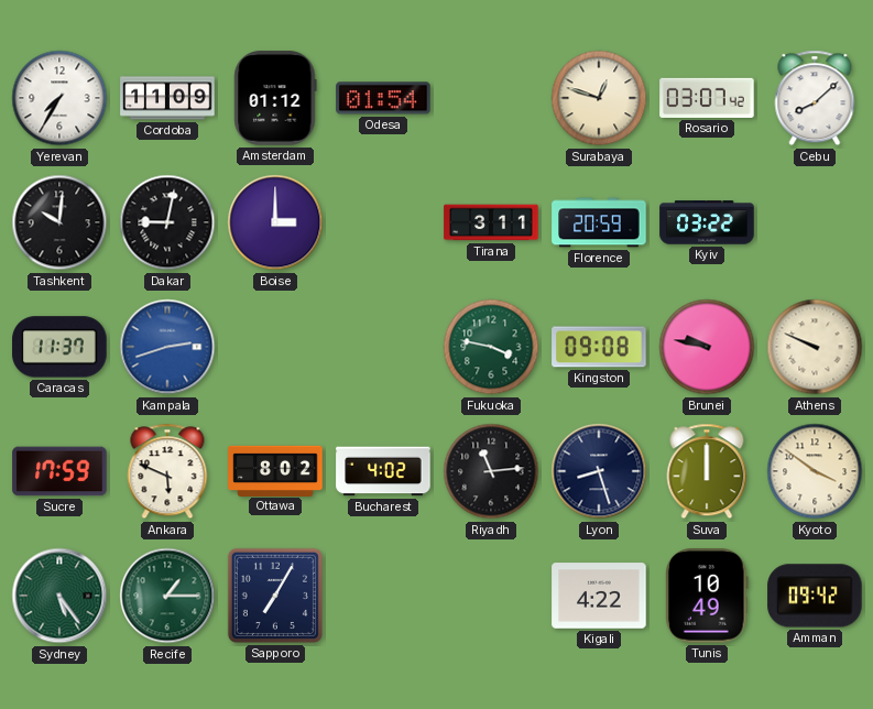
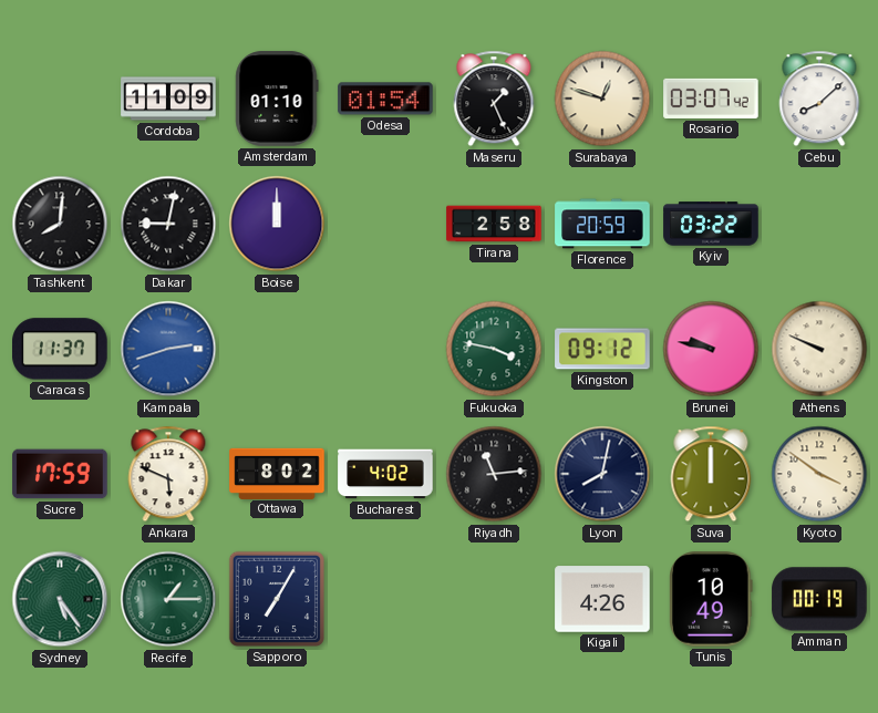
Yerevan: 7:35 -> none
Amsterdam: 01:12 -> 01:10
Maseru: none -> 1:26
Tashkent: 10:01 -> 8:01
Boise: 3:00 -> 12:00
Tirana: 3:11 -> 2:58
Kingston: 09:08 -> 09:12
Lyon: 8:27 -> 8:02
Kigali: 4:22 -> 4:26
Amman: 09:42 -> 00:19
